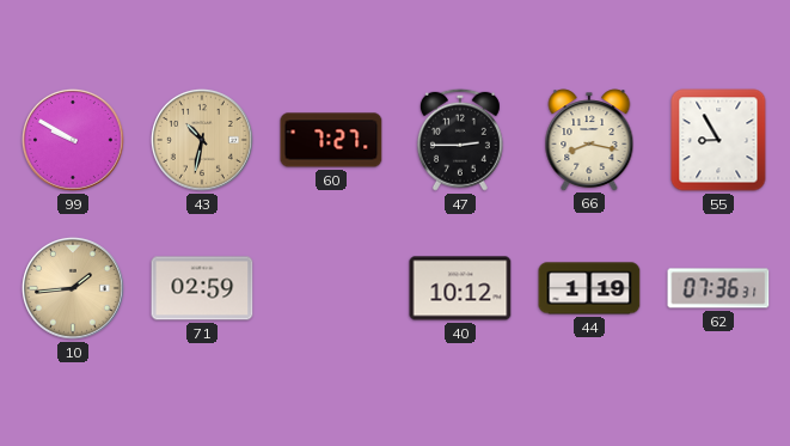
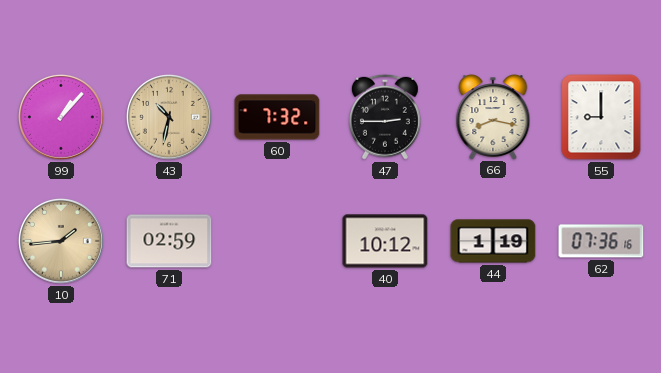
99: 9:50 -> 1:07
60: 7:27 -> 7:32
55: 8:55 -> 9:00
62: 07:36:31 -> 07:36:16
